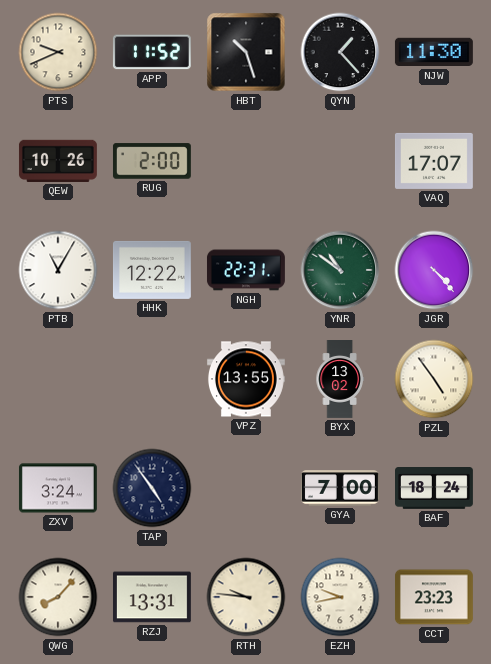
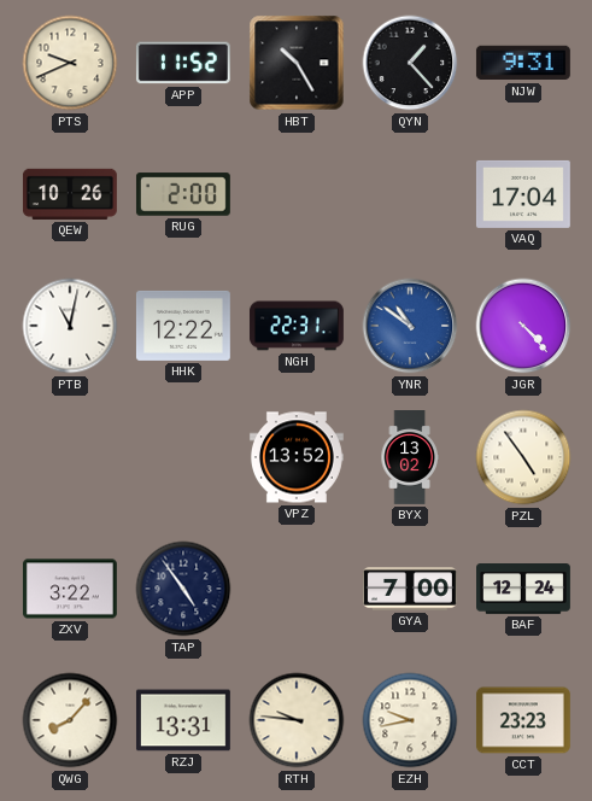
HBT: 10:27 -> 10:25
NJW: 11:30 -> 9:31
VAQ: 17:07 -> 17:04
PTB: 11:05 -> 11:02
YNR dial: green -> blue
VPZ: 13:55 -> 13:52
ZXV: 3:24 -> 3:22
BAF: 18:24 -> 12:24
